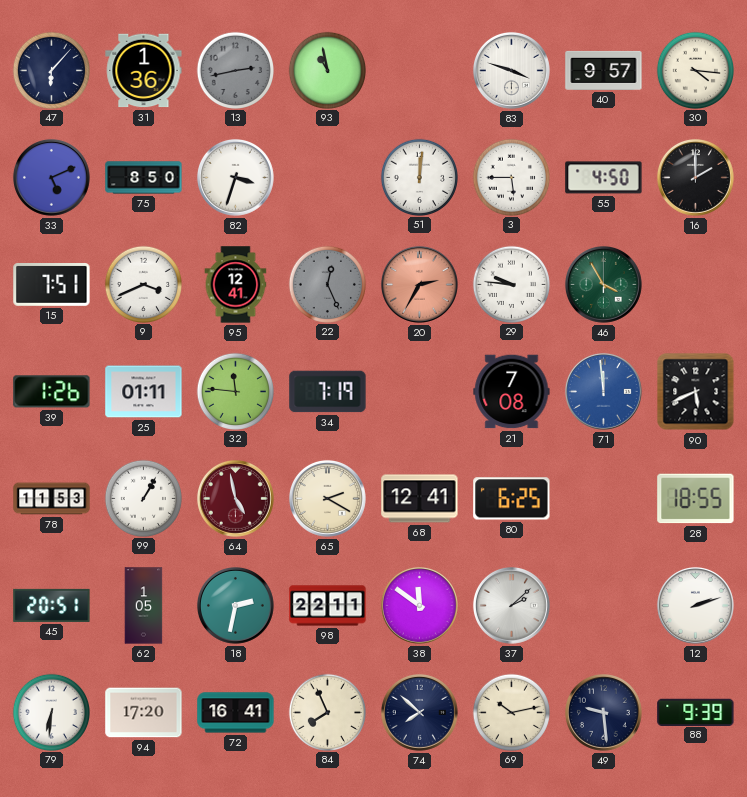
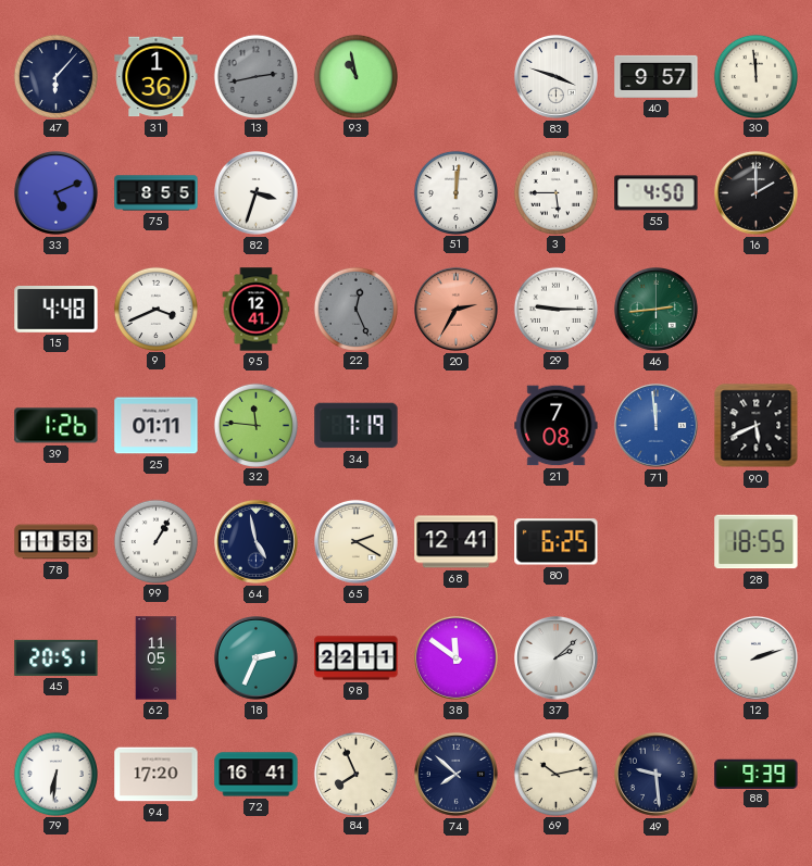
30: 4:16 -> 11:59
75: 8:50 -> 8:55
15: 7:51 -> 4:48
29: 9:46 -> 9:15
46: 3:55 -> 2:44
64 dial: burgundy -> navy
62: 1:05 -> 11:05
18: 2:32 -> 2:34
